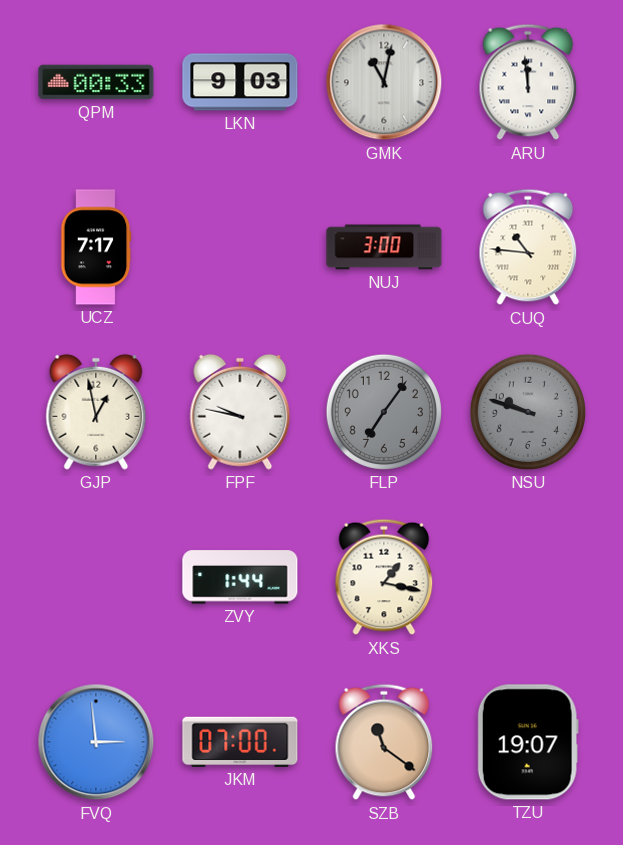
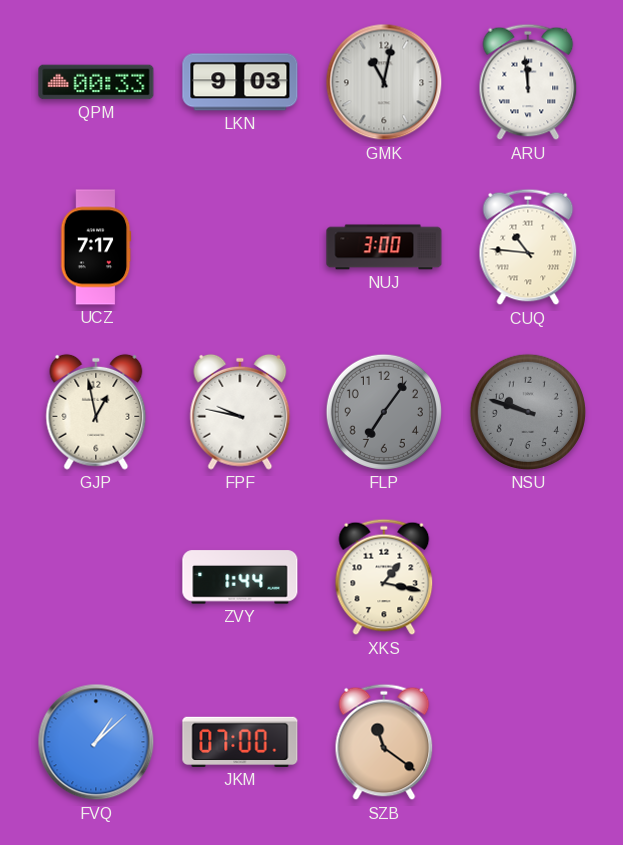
FVQ: 2:59 -> 1:08
TZU: 19:07 -> none
